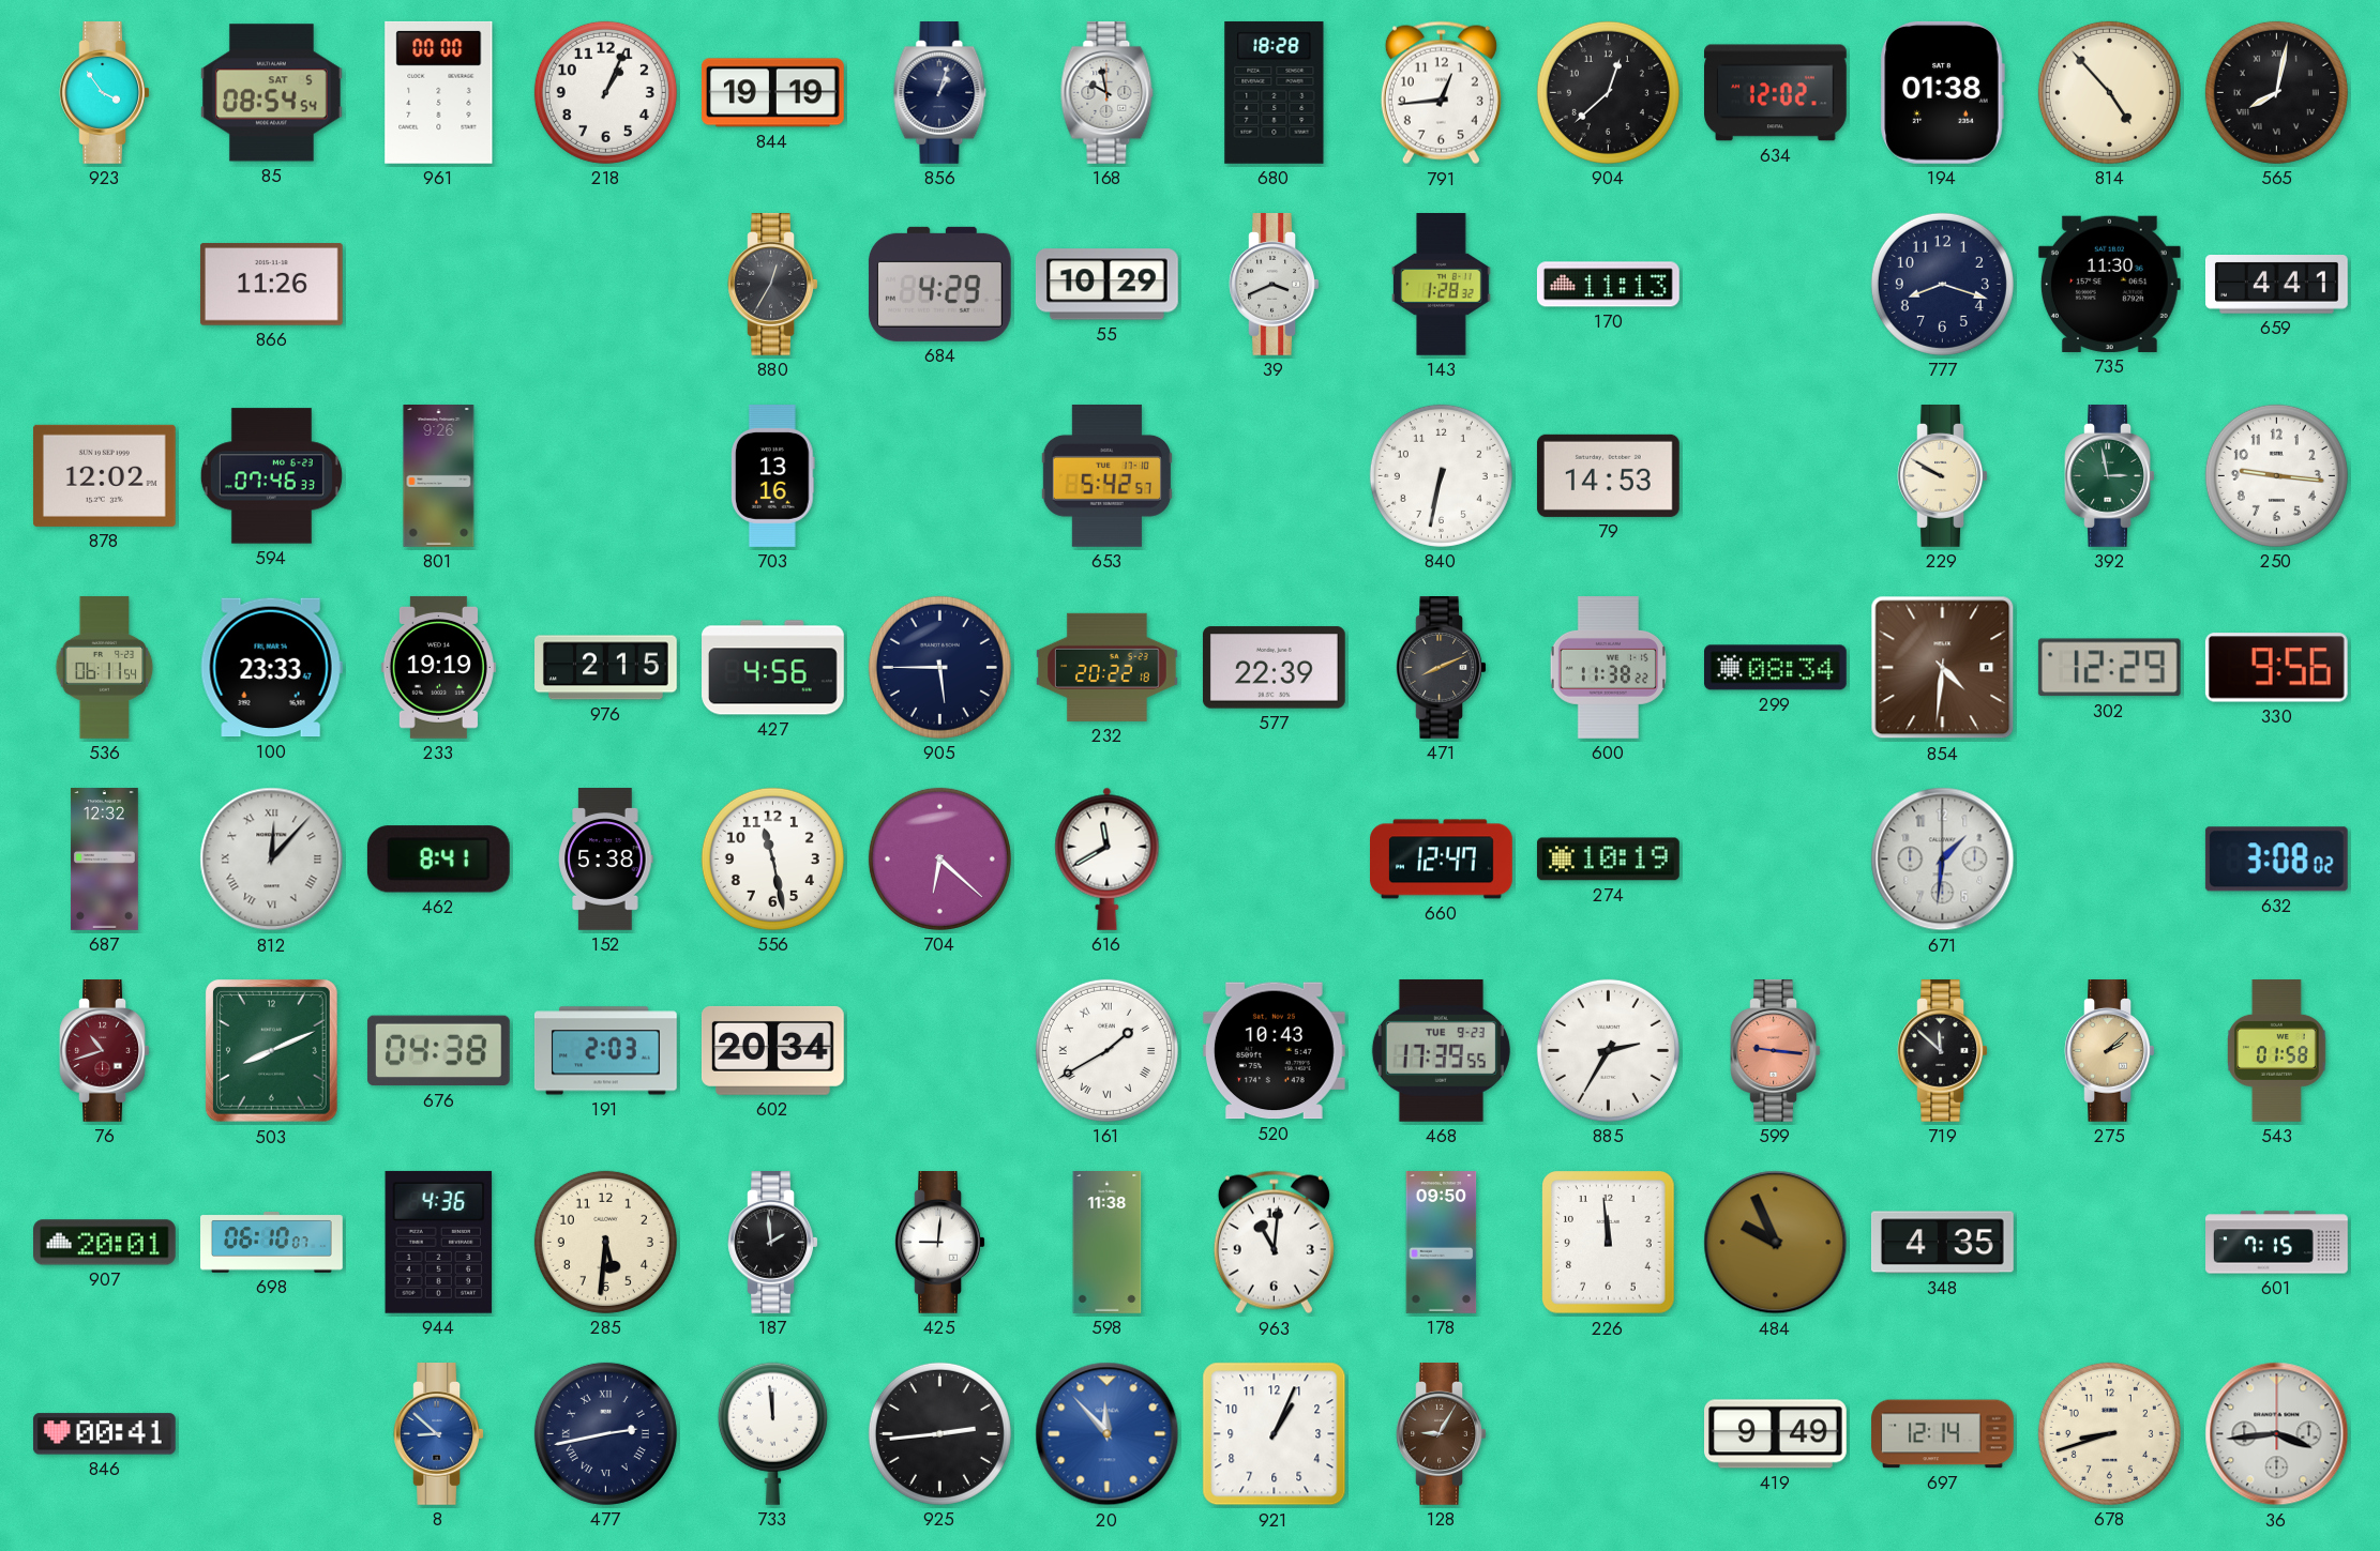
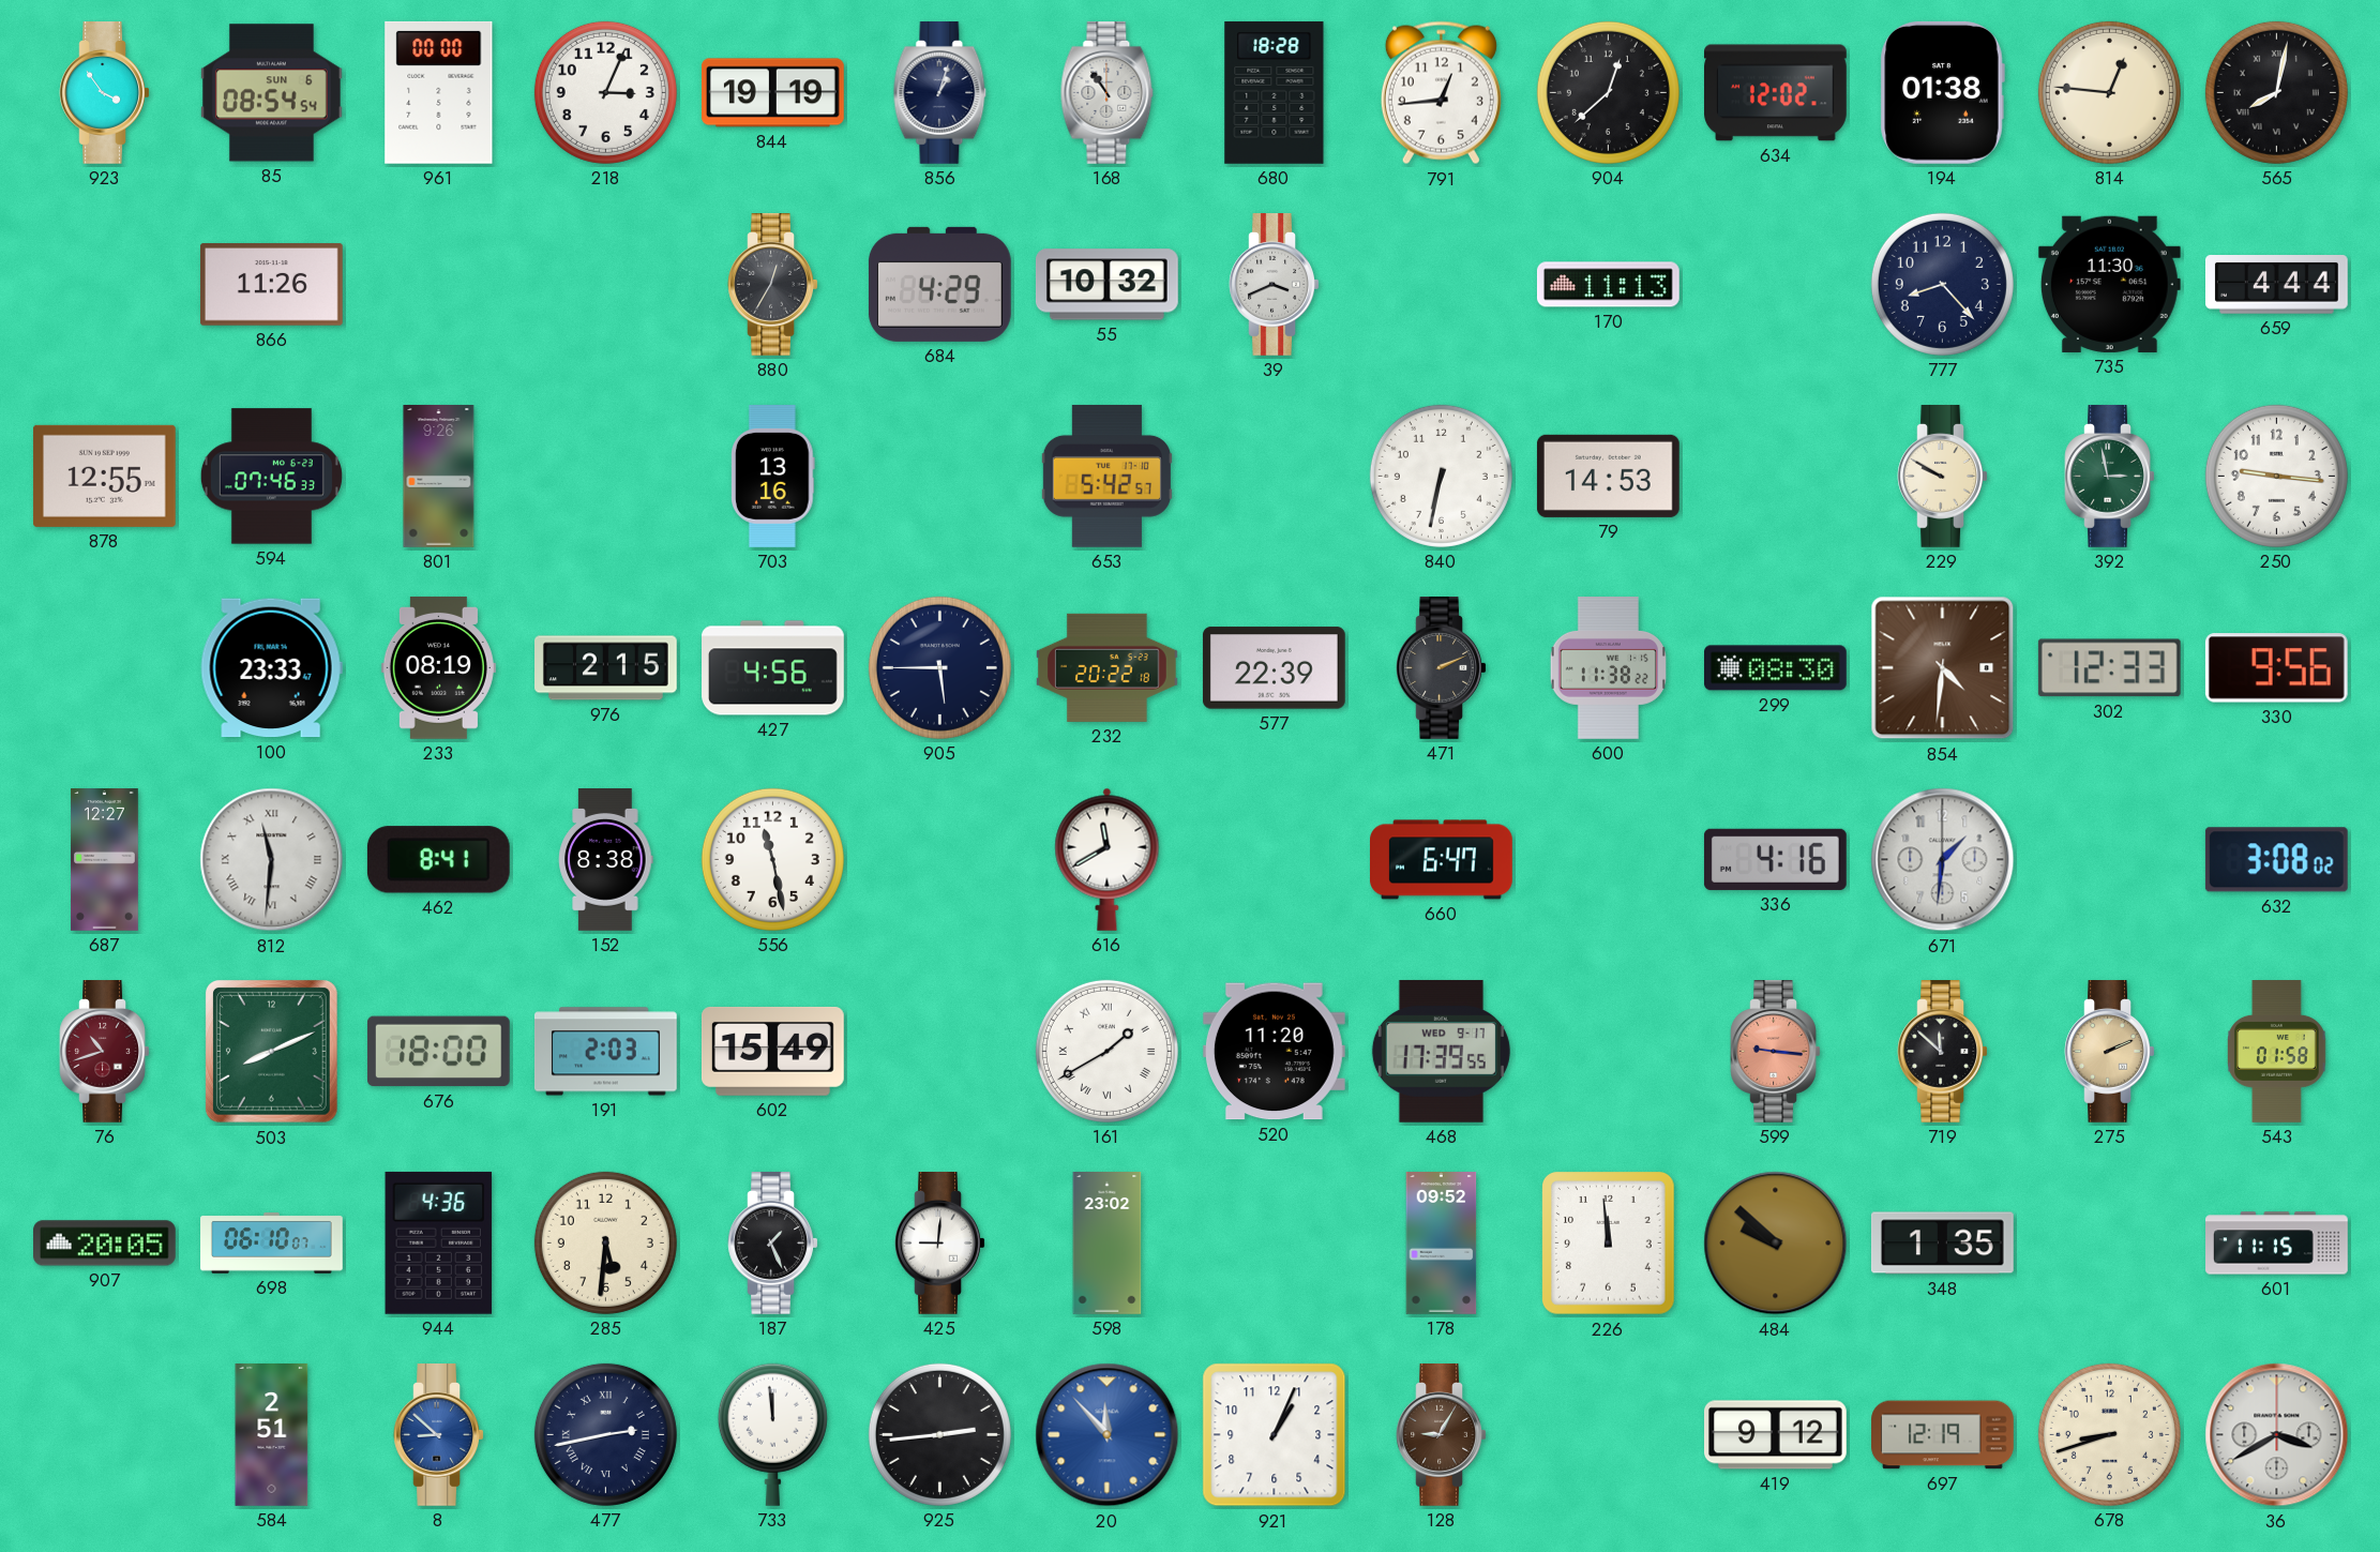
85 date: SAT 5 -> SUN 6
218: 1:04 -> 3:04
168: 9:58 -> 10:54
814: 4:53 -> 12:46
55: 10:29 -> 10:32
143: 1:28 -> none
777: 8:18 -> 8:23
659: 4:41 -> 4:44
878: 12:02 -> 12:55
536: 06:11 -> none
233: 19:19 -> 08:19
471: 8:11 -> 2:11
299: 08:34 -> 08:30
302: 12:29 -> 12:33
687: 12:32 -> 12:27
812: 12:07 -> 11:31
152: 5:38 -> 8:38
704: 6:22 -> none
660: 12:47 -> 6:47
274: 10:19 -> none
336: none -> 4:16
676: 04:38 -> 18:00
602: 20:34 -> 15:49
520: 10:43 -> 11:20
468 date: TUE 9-23 -> WED 9-17
885: 2:35 -> none
275: 2:08 -> 2:11
907: 20:01 -> 20:05
187: 1:59 -> 1:26
598: 11:38 -> 23:02
963: 11:01 -> none
178: 09:50 -> 09:52
484: 9:56 -> 9:52
348: 4:35 -> 1:35
601: 7:15 -> 11:15
846: 00:41 -> none
584: none -> 2:51
419: 9:49 -> 9:12
697: 12:14 -> 12:19
36: 3:44 -> 3:40
